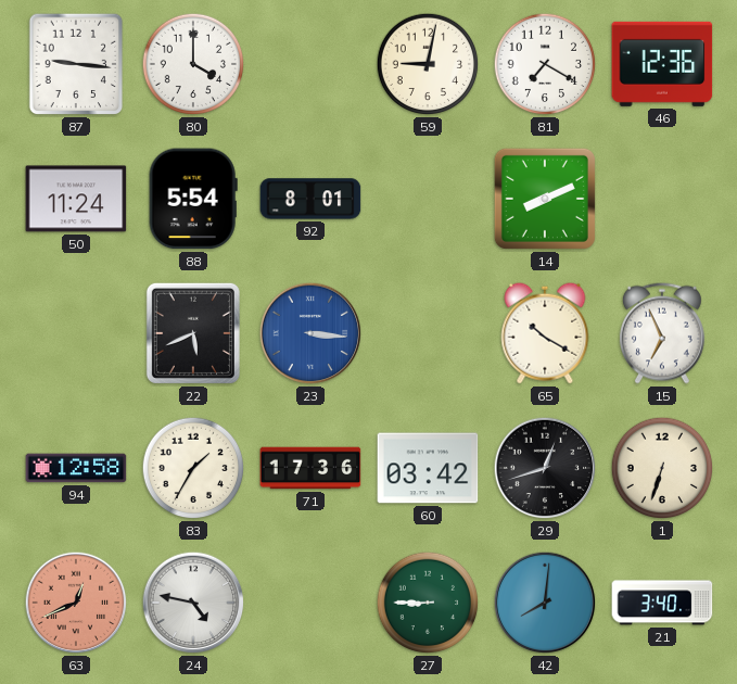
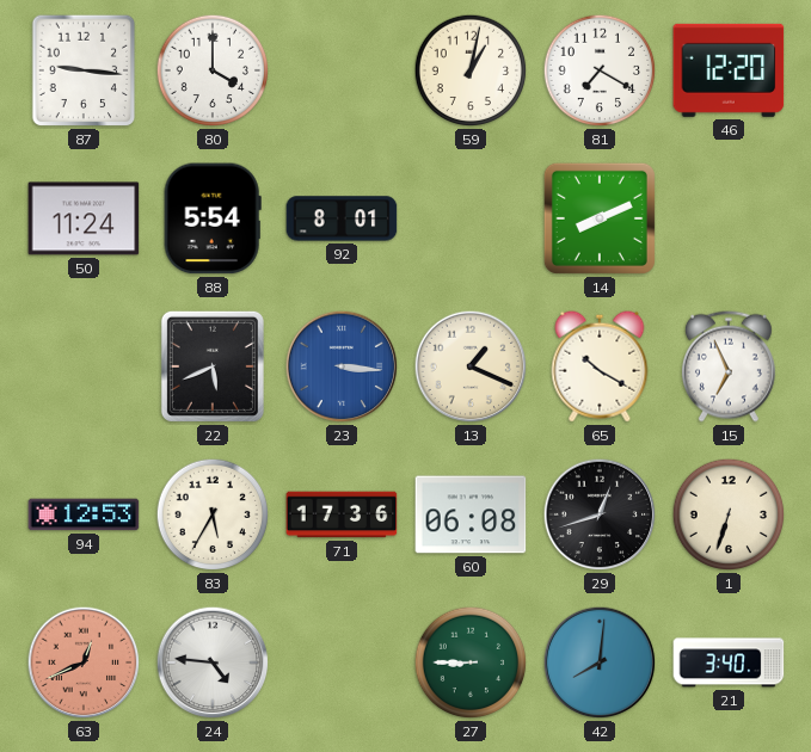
59: 9:02 -> 1:02
46: 12:36 -> 12:20
13: none -> 1:19
94: 12:58 -> 12:53
83: 1:35 -> 5:35
60: 03:42 -> 06:08
24: 4:47 -> 4:46
